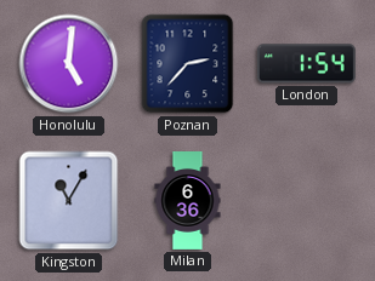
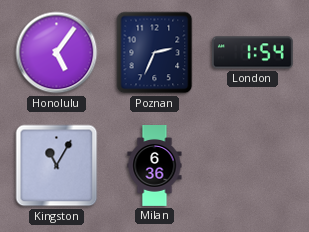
Honolulu: 5:01 -> 5:06
Poznan: 2:37 -> 2:34
